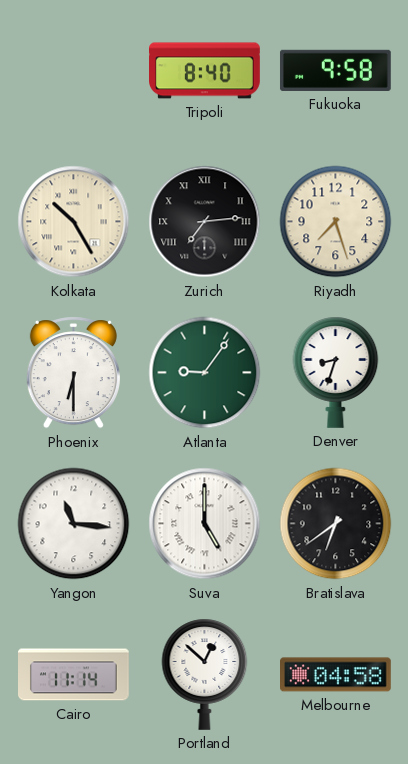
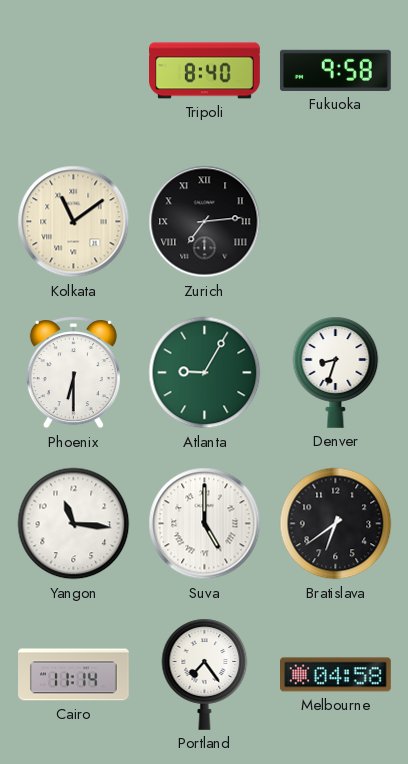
Kolkata: 10:25 -> 11:09
Riyadh: 7:27 -> none
Atlanta: 9:06 -> 9:05
Portland: 12:52 -> 7:24
